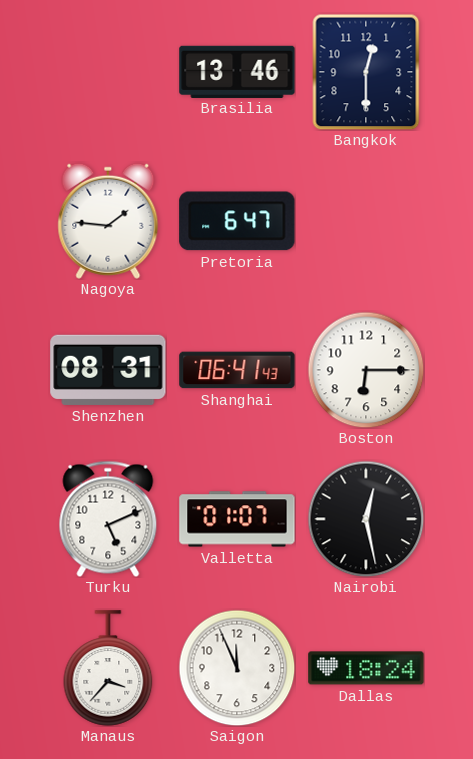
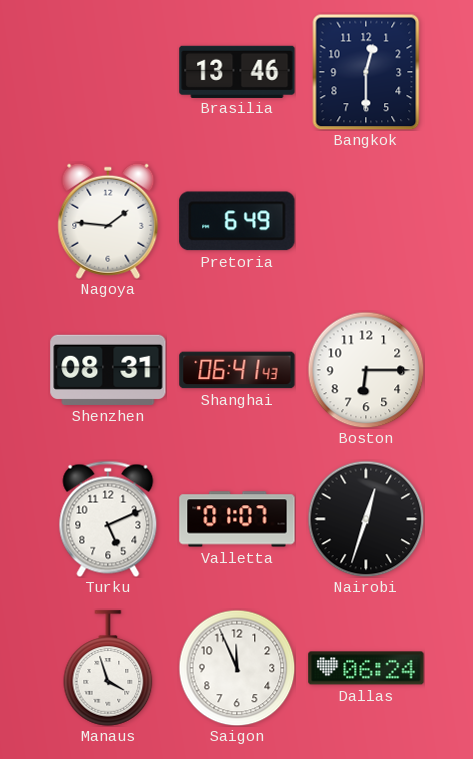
Pretoria: 6:47 -> 6:49
Nairobi: 12:28 -> 12:33
Manaus: 3:37 -> 3:57
Dallas: 18:24 -> 06:24
